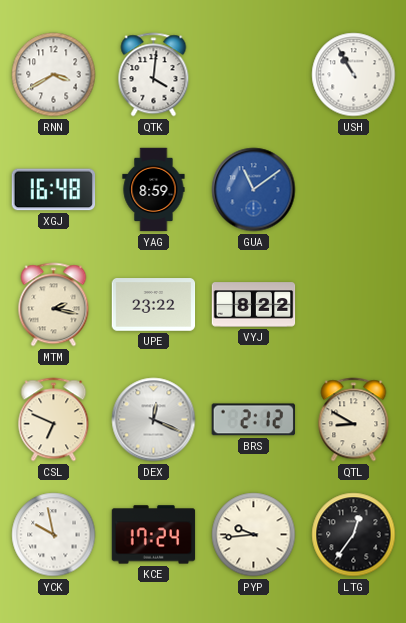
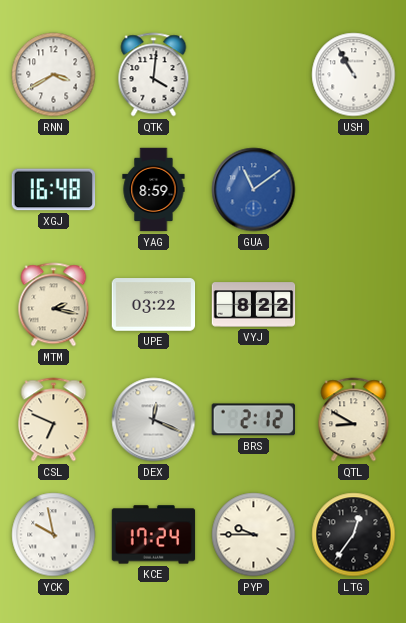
UPE: 23:22 -> 03:22
PYP: 9:44 -> 9:45
